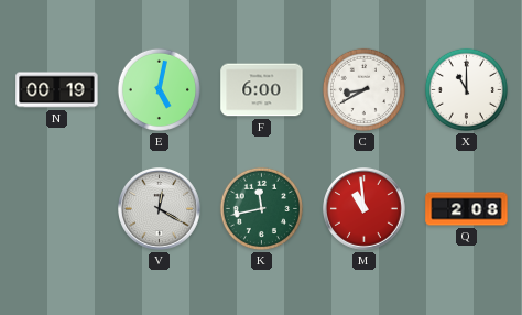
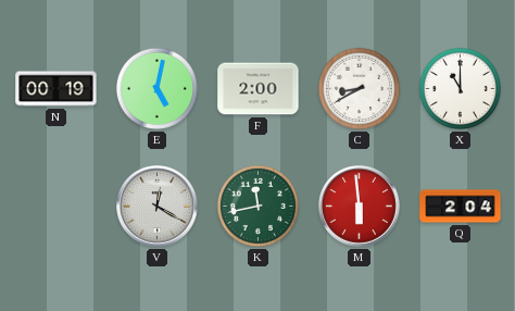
F: 6:00 -> 2:00
M: 10:59 -> 5:59
Q: 2:08 -> 2:04
